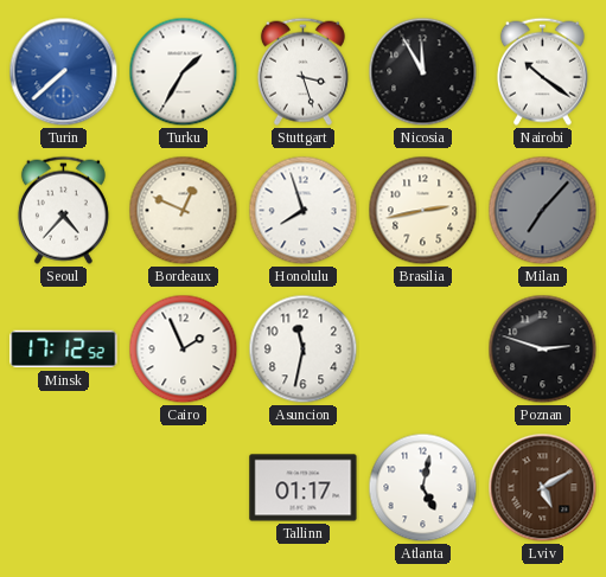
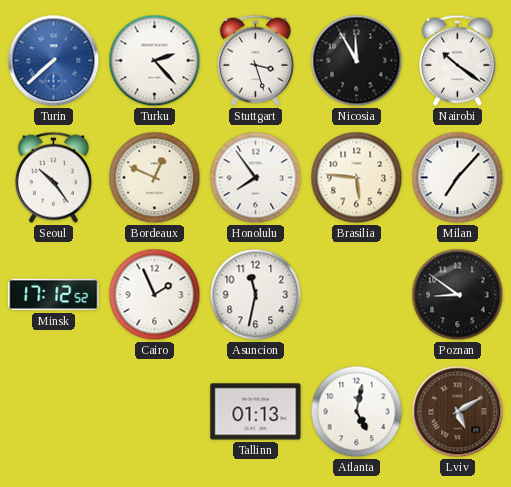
Turku: 1:35 -> 2:23
Seoul: 4:37 -> 10:24
Honolulu: 7:57 -> 7:54
Brasilia: 2:43 -> 5:46
Milan dial: grey -> white
Poznan: 2:48 -> 8:51
Tallinn: 01:17 -> 01:13
